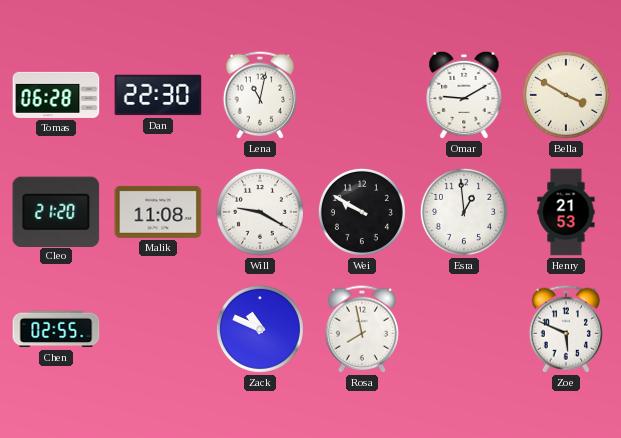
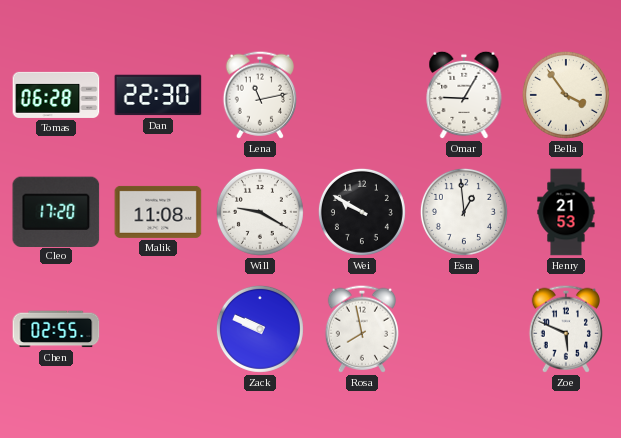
Lena: 11:02 -> 11:13
Omar: 9:10 -> 9:05
Bella: 3:50 -> 3:54
Cleo: 21:20 -> 17:20
Zack: 10:49 -> 9:49
